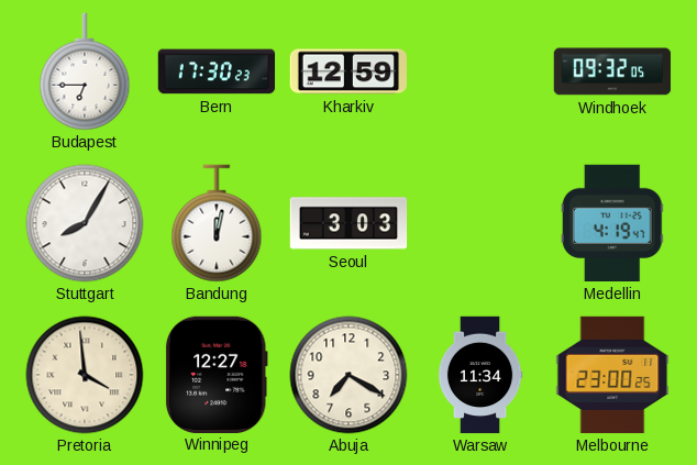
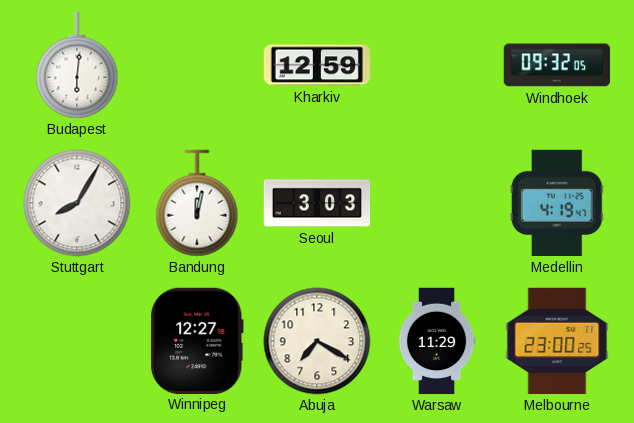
Budapest: 6:45 -> 6:01
Bern: 17:30 -> none
Pretoria: 3:59 -> none
Warsaw: 11:34 -> 11:29
